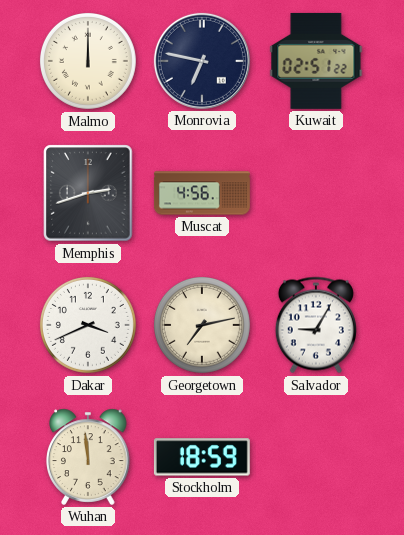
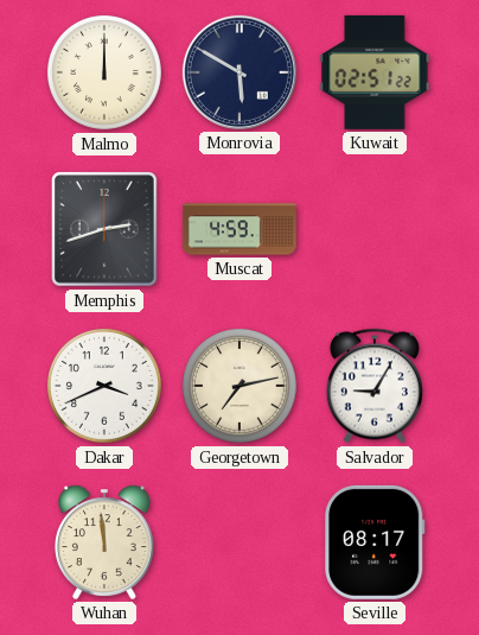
Monrovia: 6:47 -> 5:50
Muscat: 4:56 -> 4:59
Stockholm: 18:59 -> none
Seville: none -> 08:17
